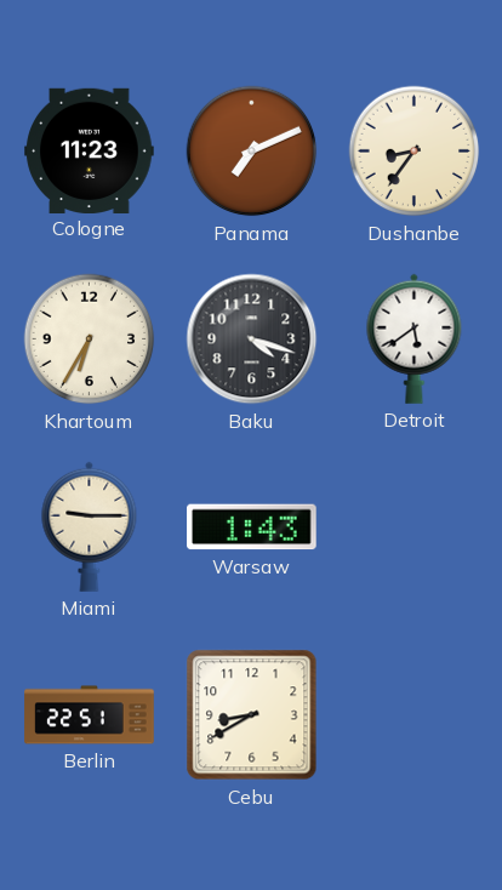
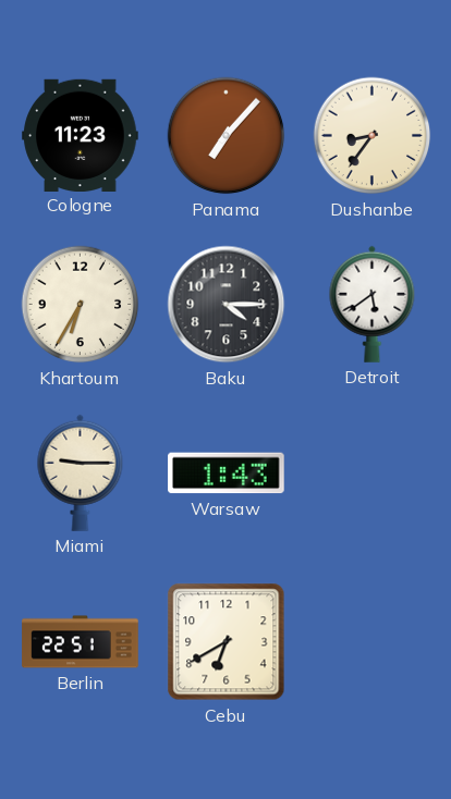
Panama: 7:11 -> 7:07
Baku: 4:18 -> 4:15
Cebu: 8:40 -> 6:40
